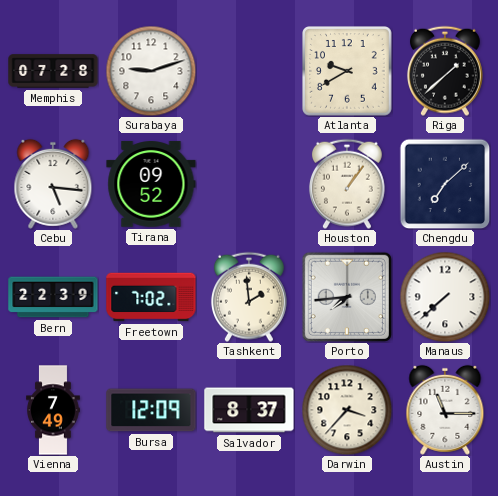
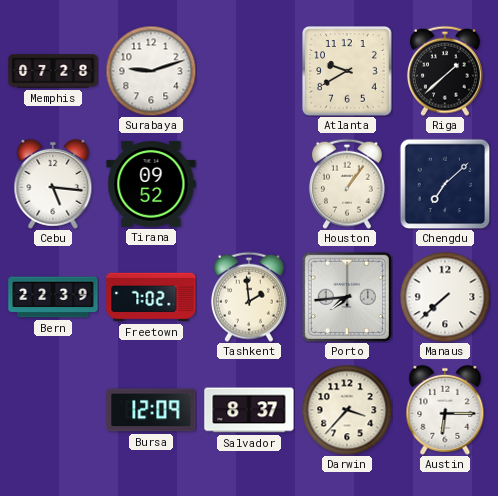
Vienna: 7:49 -> none
Austin: 11:15 -> 6:15
